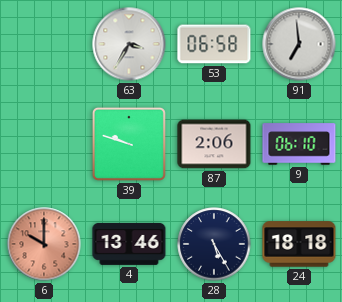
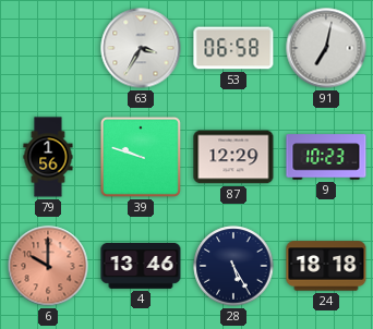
91: 6:59 -> 7:02
79: none -> 1:56
87: 2:06 -> 12:29
9: 06:10 -> 10:23
